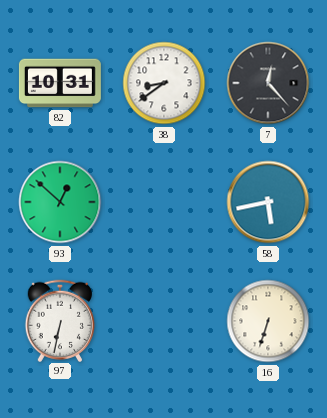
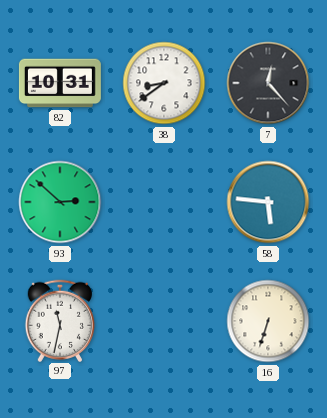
93: 12:52 -> 2:52
58: 5:43 -> 5:46
97: 6:32 -> 11:32
